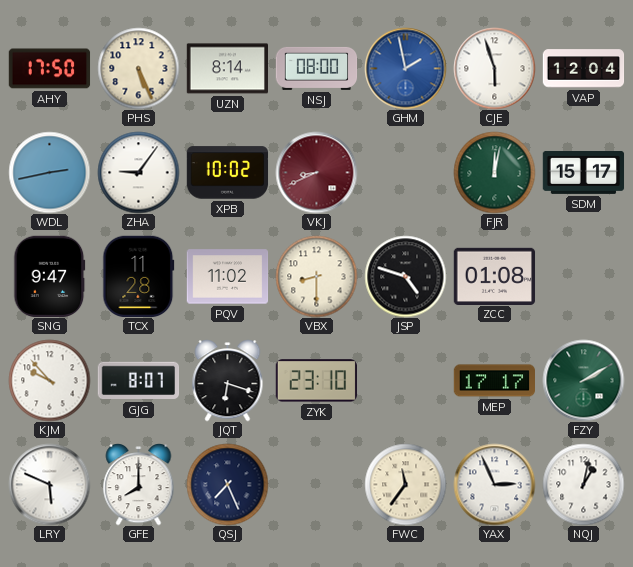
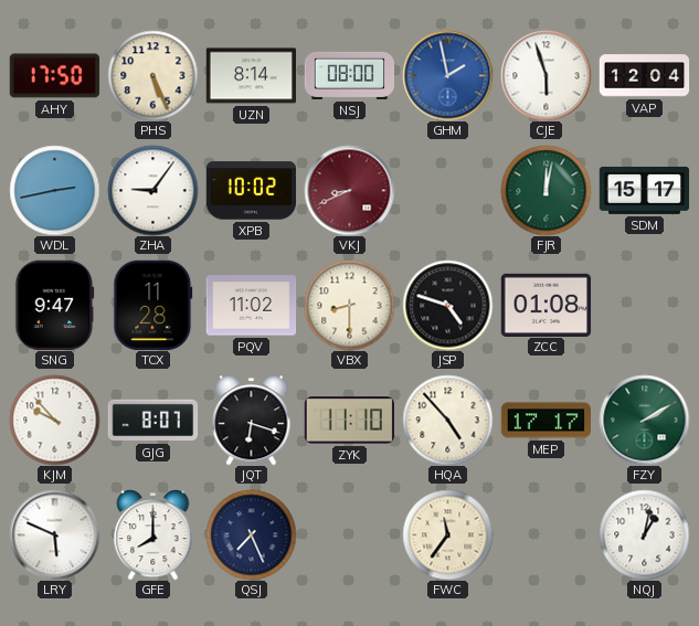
ZYK: 23:10 -> 11:10
HQA: none -> 4:53
YAX: 2:56 -> none
